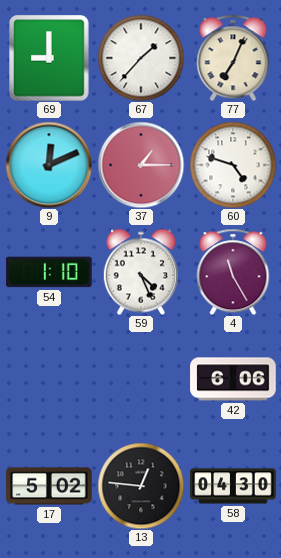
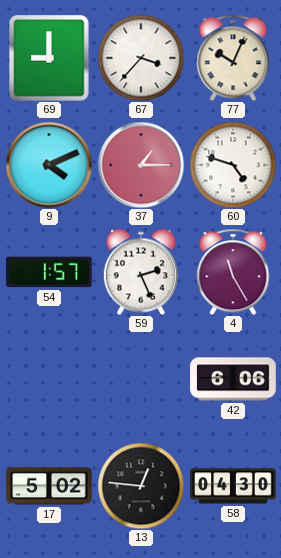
67: 1:37 -> 3:37
77: 7:04 -> 10:04
9: 12:11 -> 4:11
54: 1:10 -> 1:57
59: 4:26 -> 2:26
